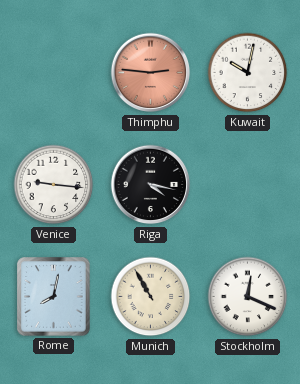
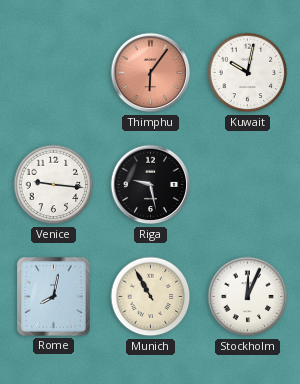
Thimphu: 2:46 -> 6:06
Riga: 4:17 -> 9:28
Stockholm: 12:19 -> 12:04
